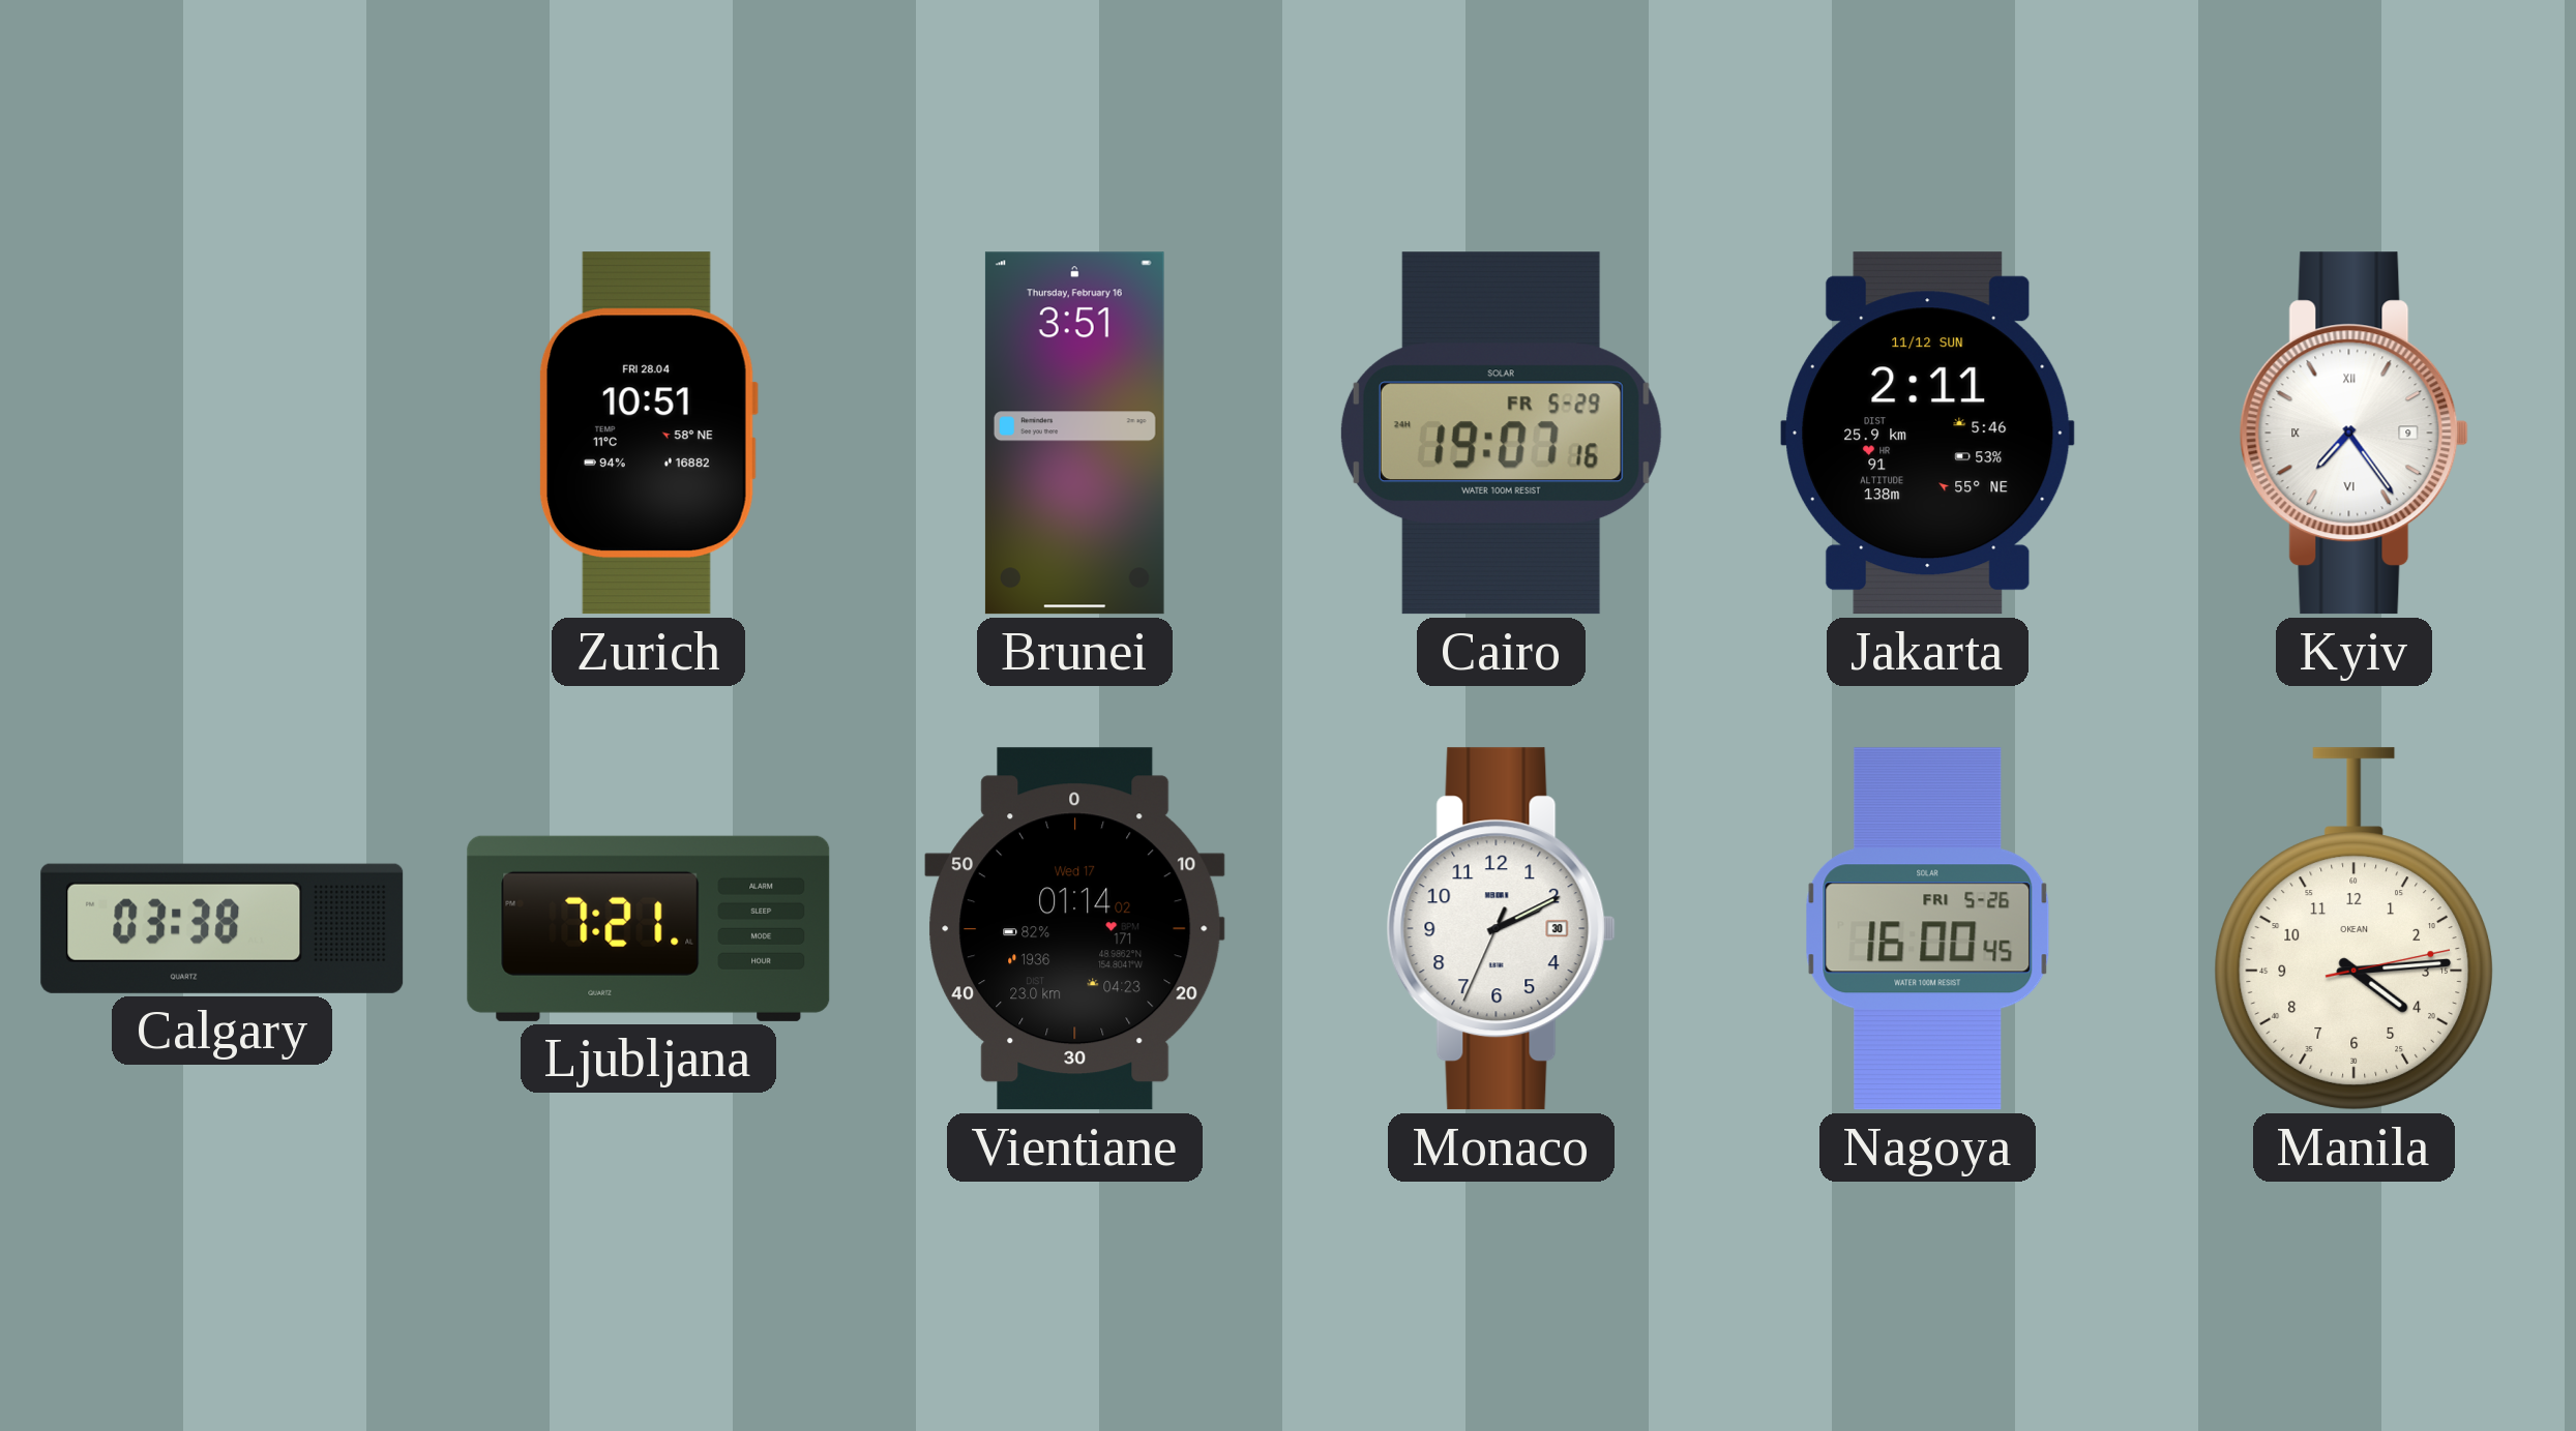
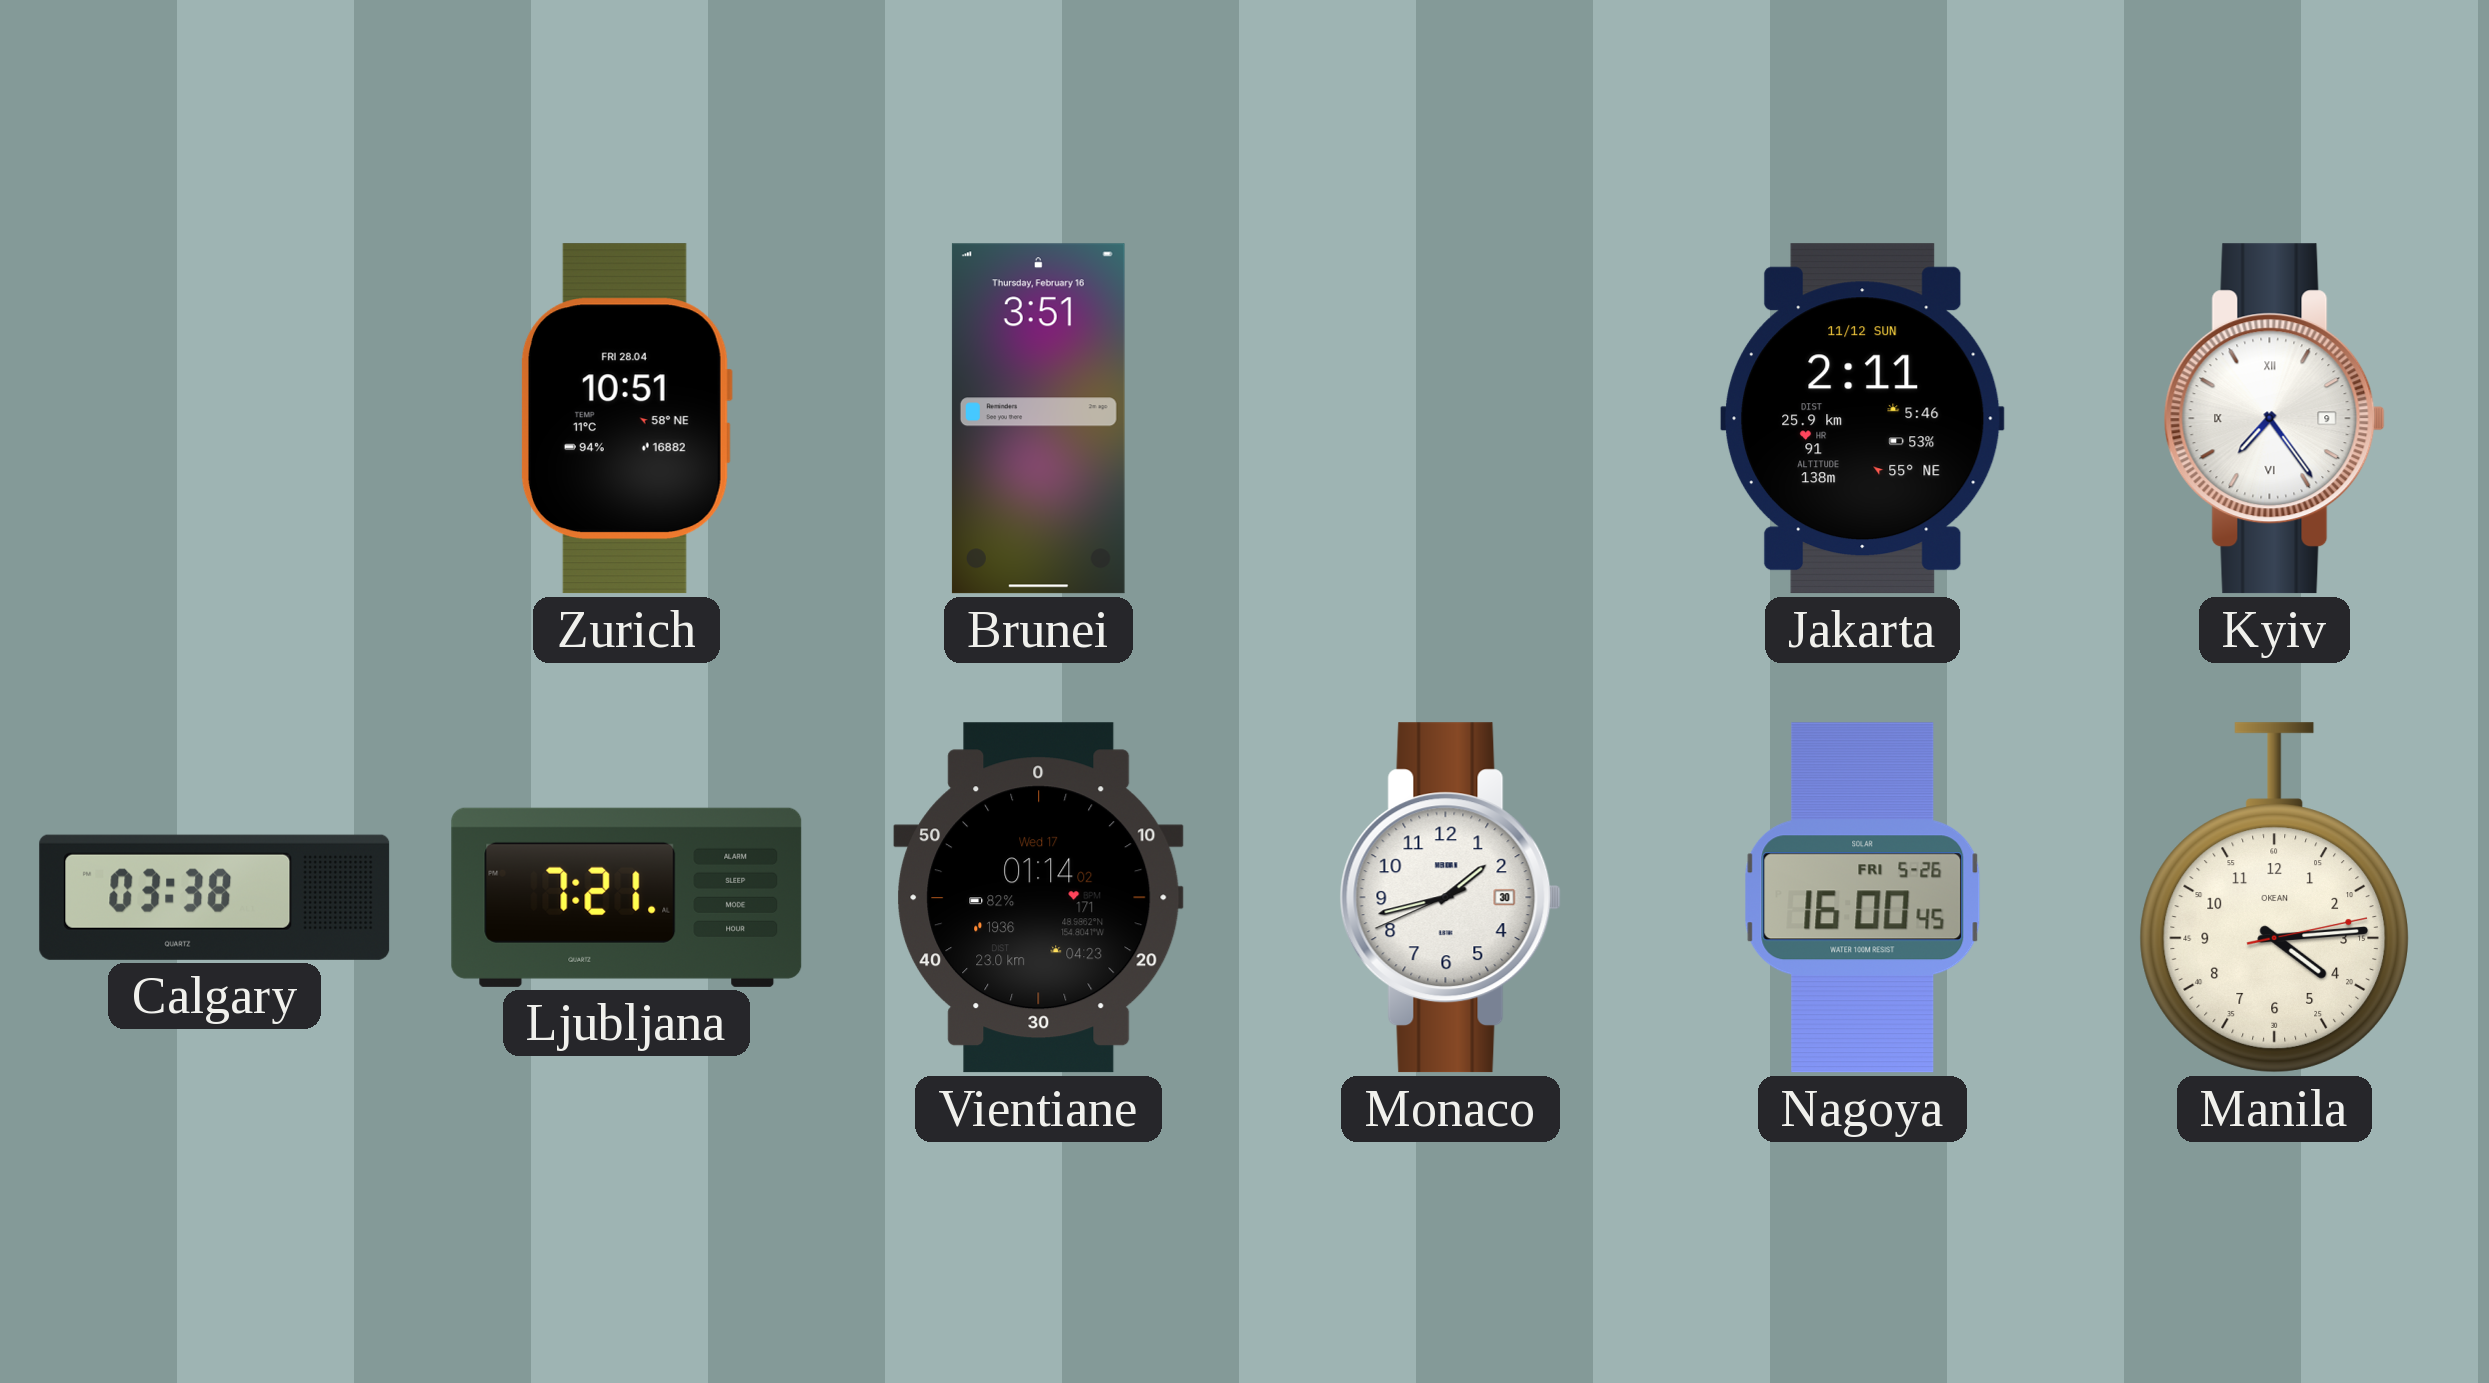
Cairo: 19:07 -> none
Monaco: 2:10 -> 1:42
